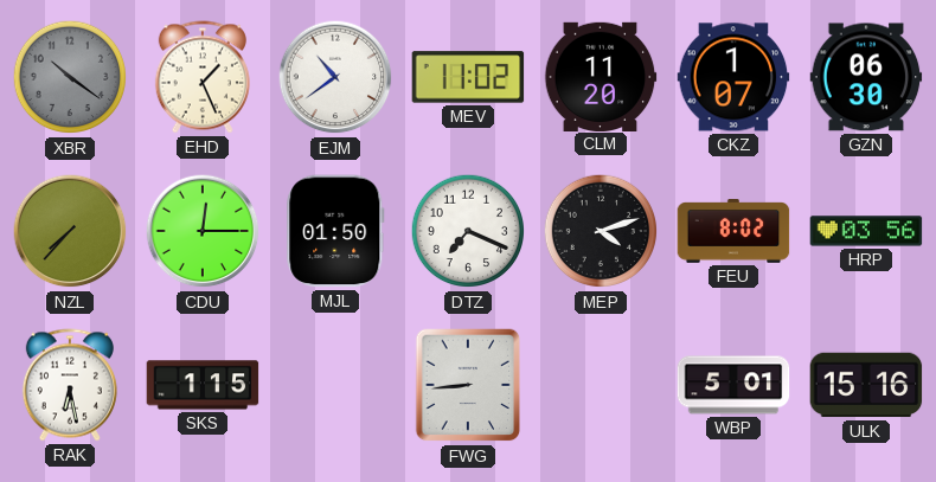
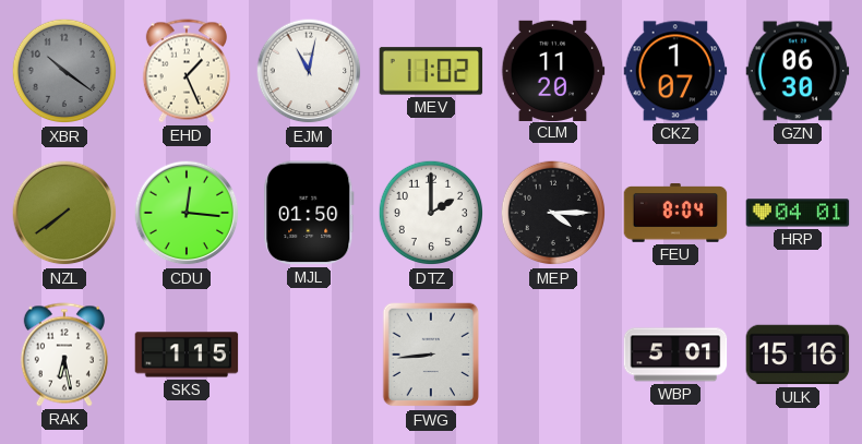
EJM: 10:39 -> 11:02
NZL: 7:37 -> 7:39
CDU: 12:15 -> 12:16
DTZ: 7:19 -> 2:00
MEP: 4:12 -> 4:15
FEU: 8:02 -> 8:04
HRP: 03:56 -> 04:01
